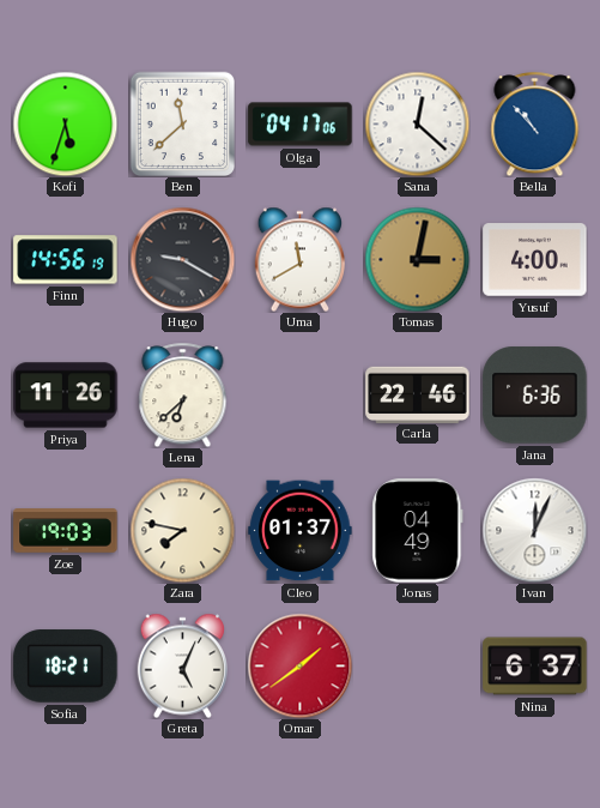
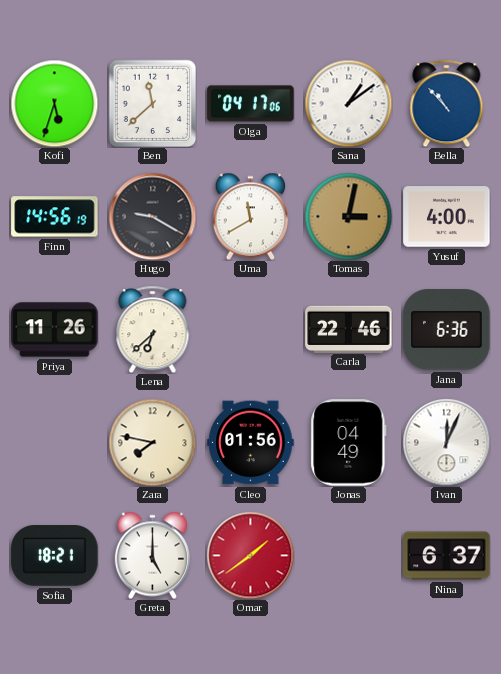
Sana: 12:22 -> 1:09
Zoe: 19:03 -> none
Cleo: 01:37 -> 01:56
Greta: 5:04 -> 5:00
